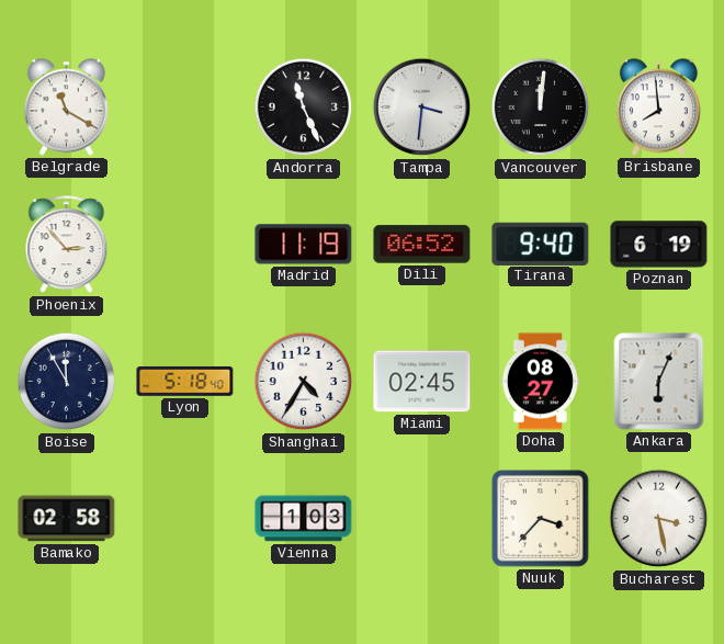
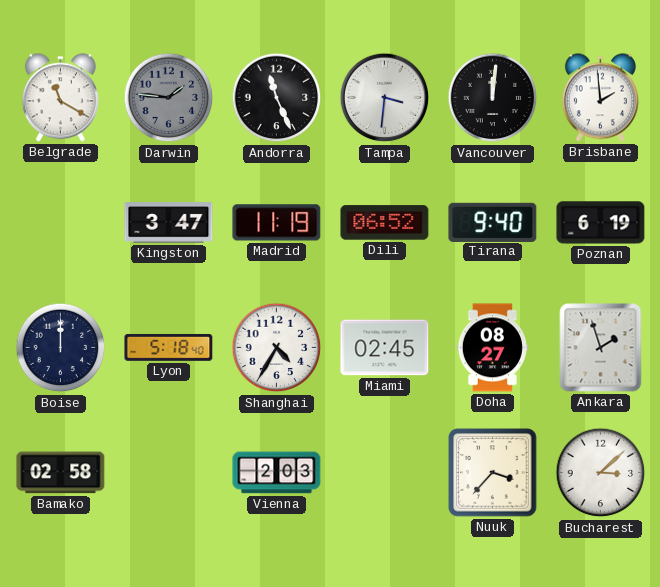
Darwin: none -> 1:46
Brisbane: 7:59 -> 1:59
Phoenix: 2:53 -> none
Kingston: none -> 3:47
Boise: 11:55 -> 12:00
Ankara: 6:04 -> 1:57
Vienna: 1:03 -> 2:03
Bucharest: 3:28 -> 3:08
